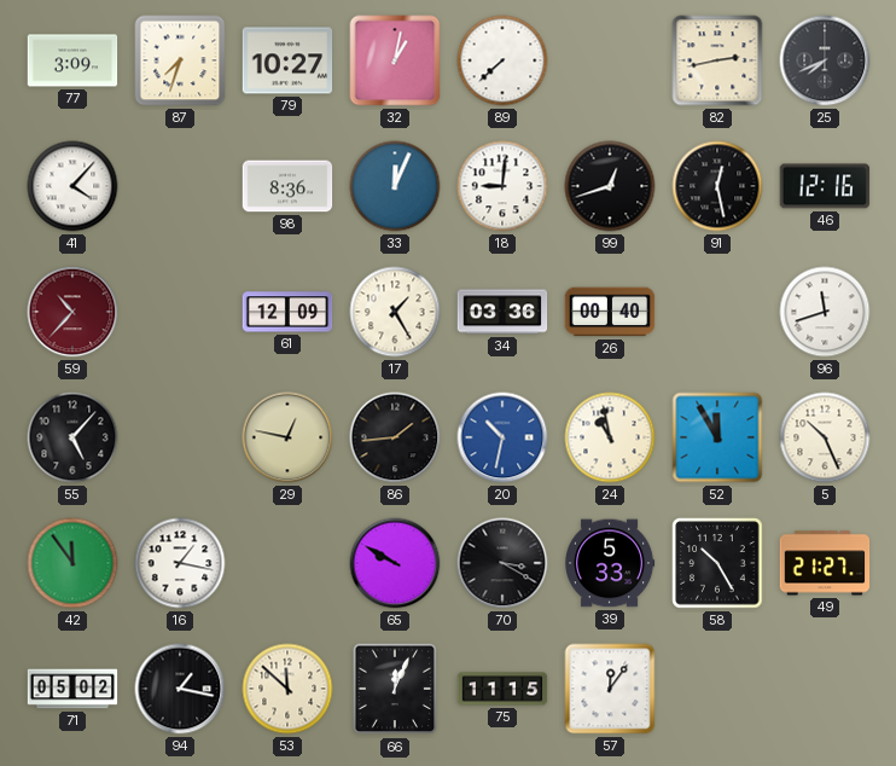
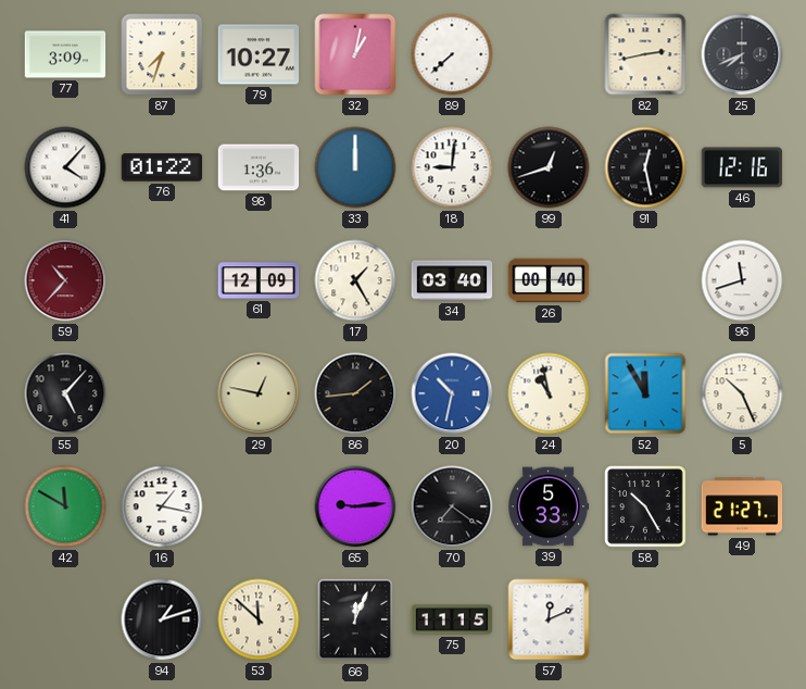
76: none -> 01:22
98: 8:36 -> 1:36
33: 12:04 -> 12:00
34: 03:36 -> 03:40
42: 11:54 -> 11:50
65: 9:50 -> 9:14
70: 3:20 -> 7:21
71: 05:02 -> none
94: 1:17 -> 1:12
57: 12:06 -> 12:11
